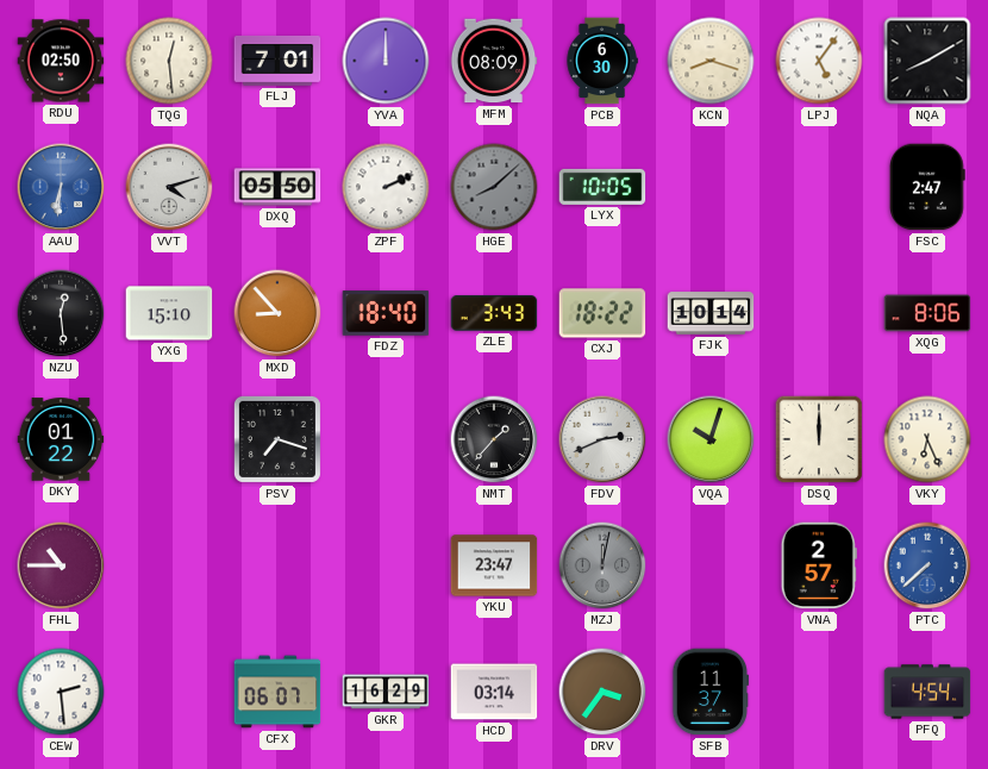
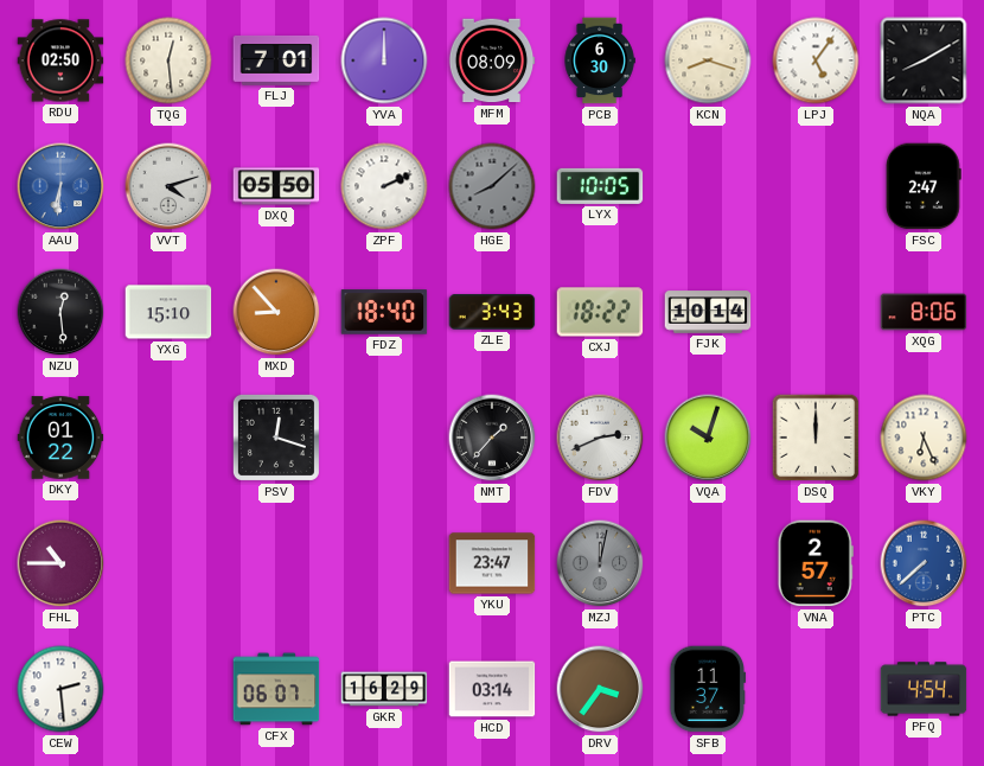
PSV: 7:18 -> 12:18
